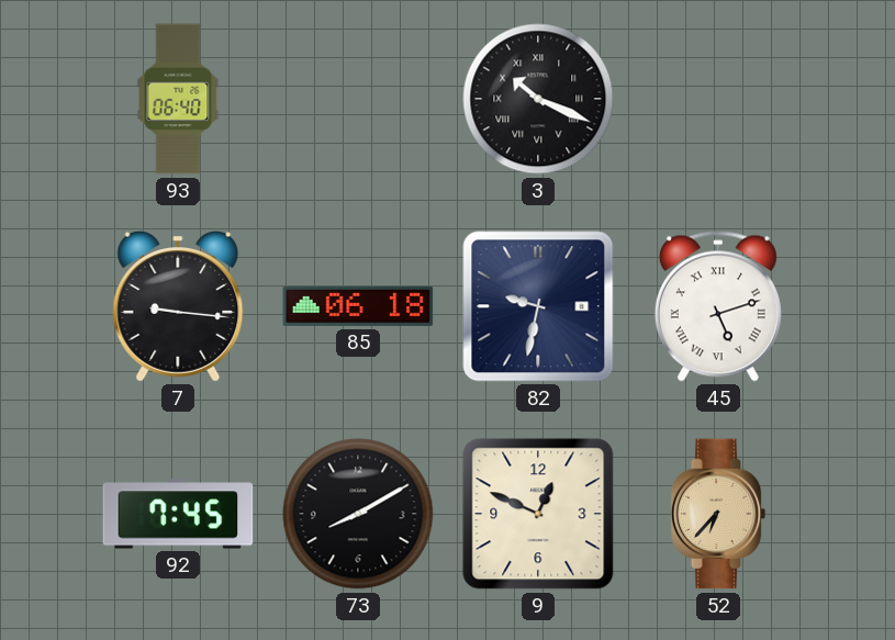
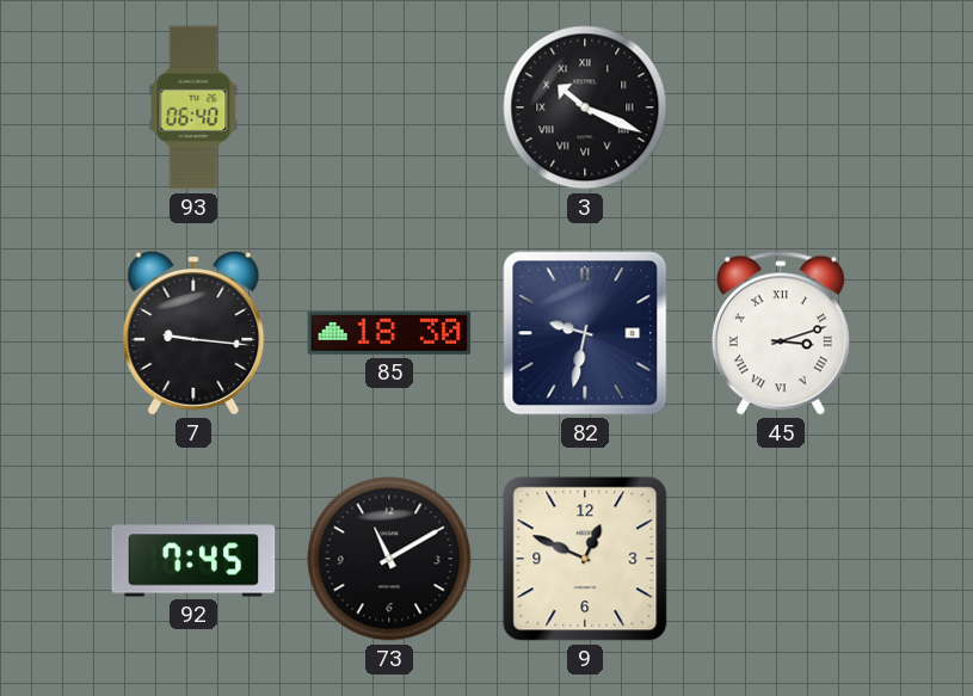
85: 06:18 -> 18:30
45: 5:12 -> 3:12
73: 8:10 -> 11:10
52: 6:37 -> none
